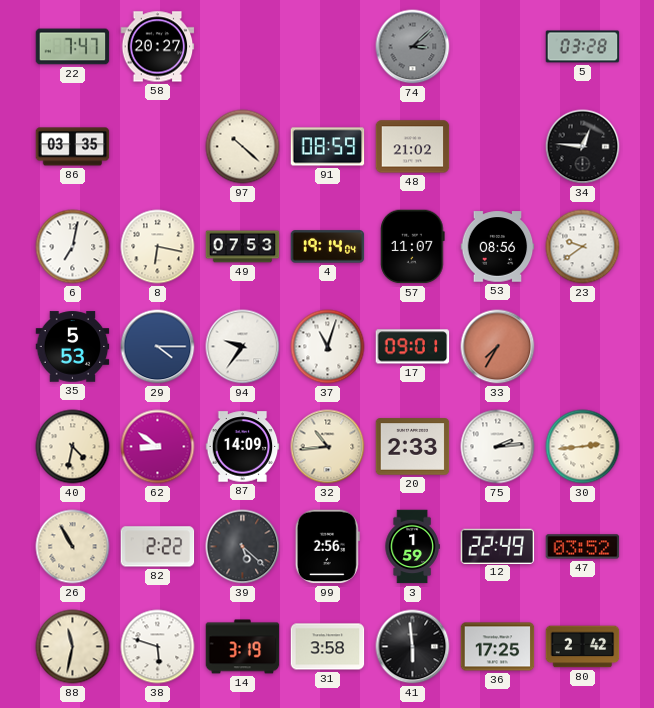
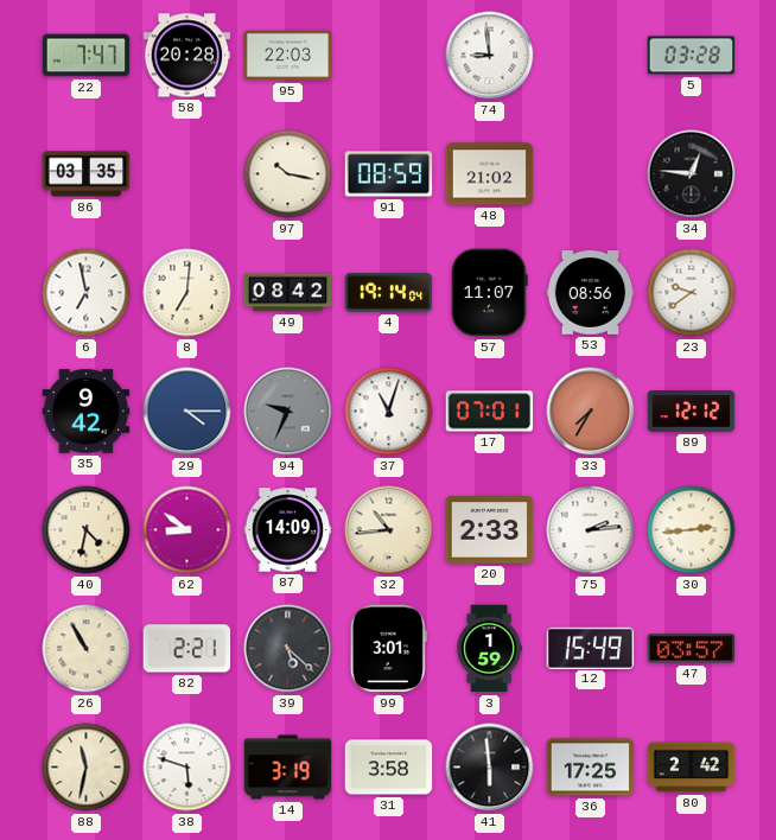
58: 20:27 -> 20:28
95: none -> 22:03
74: 3:08 -> 8:59
74 dial: grey -> white
97: 10:22 -> 10:17
6: 7:02 -> 6:58
8: 6:17 -> 7:01
49: 07:53 -> 08:42
35: 5:53 -> 9:42
94: 9:36 -> 9:34
94 dial: white -> grey
17: 09:01 -> 07:01
89: none -> 12:12
82: 2:22 -> 2:21
99: 2:56 -> 3:01
12: 22:49 -> 15:49
47: 03:52 -> 03:57
